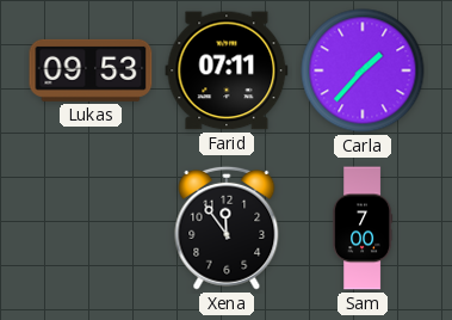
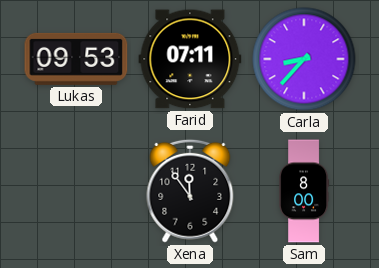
Carla: 1:37 -> 8:37
Sam: 7:00 -> 8:00
